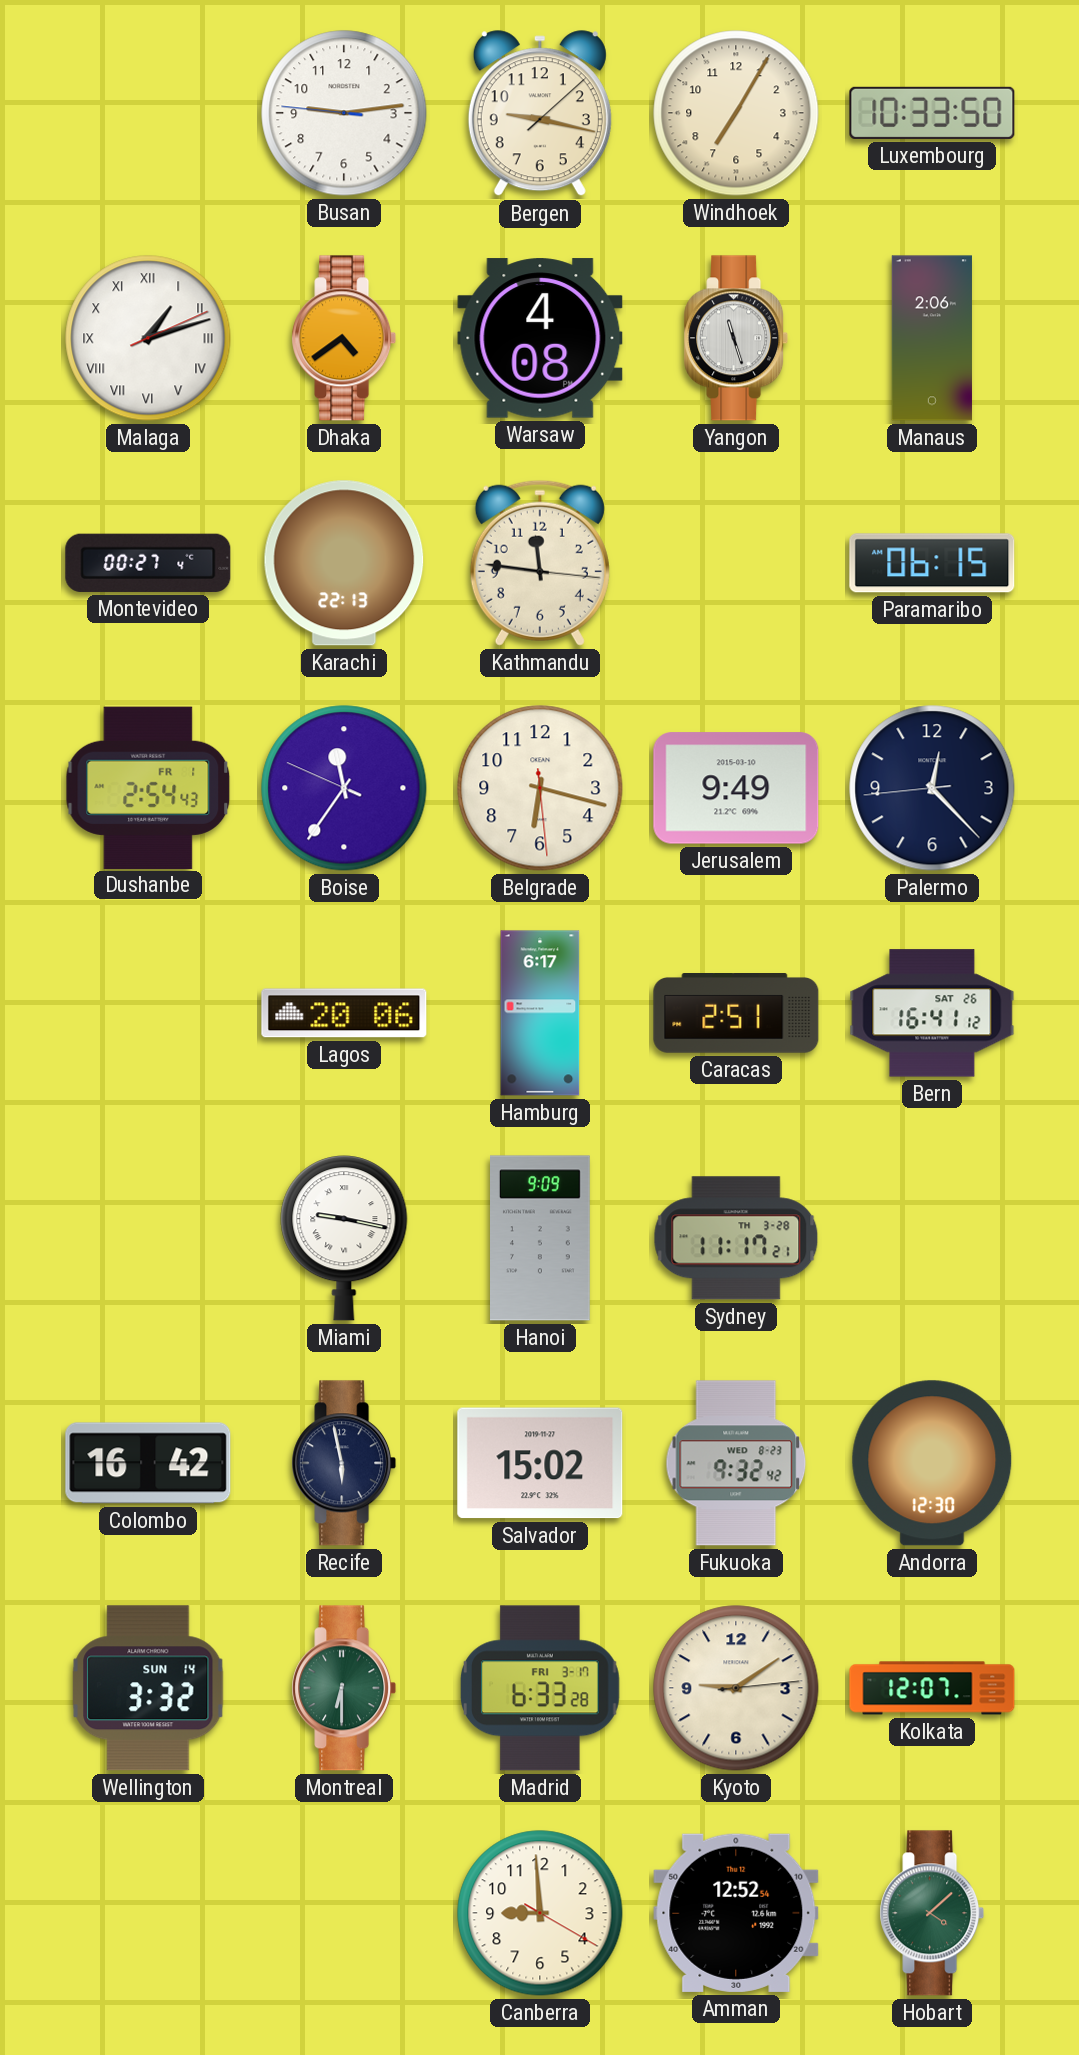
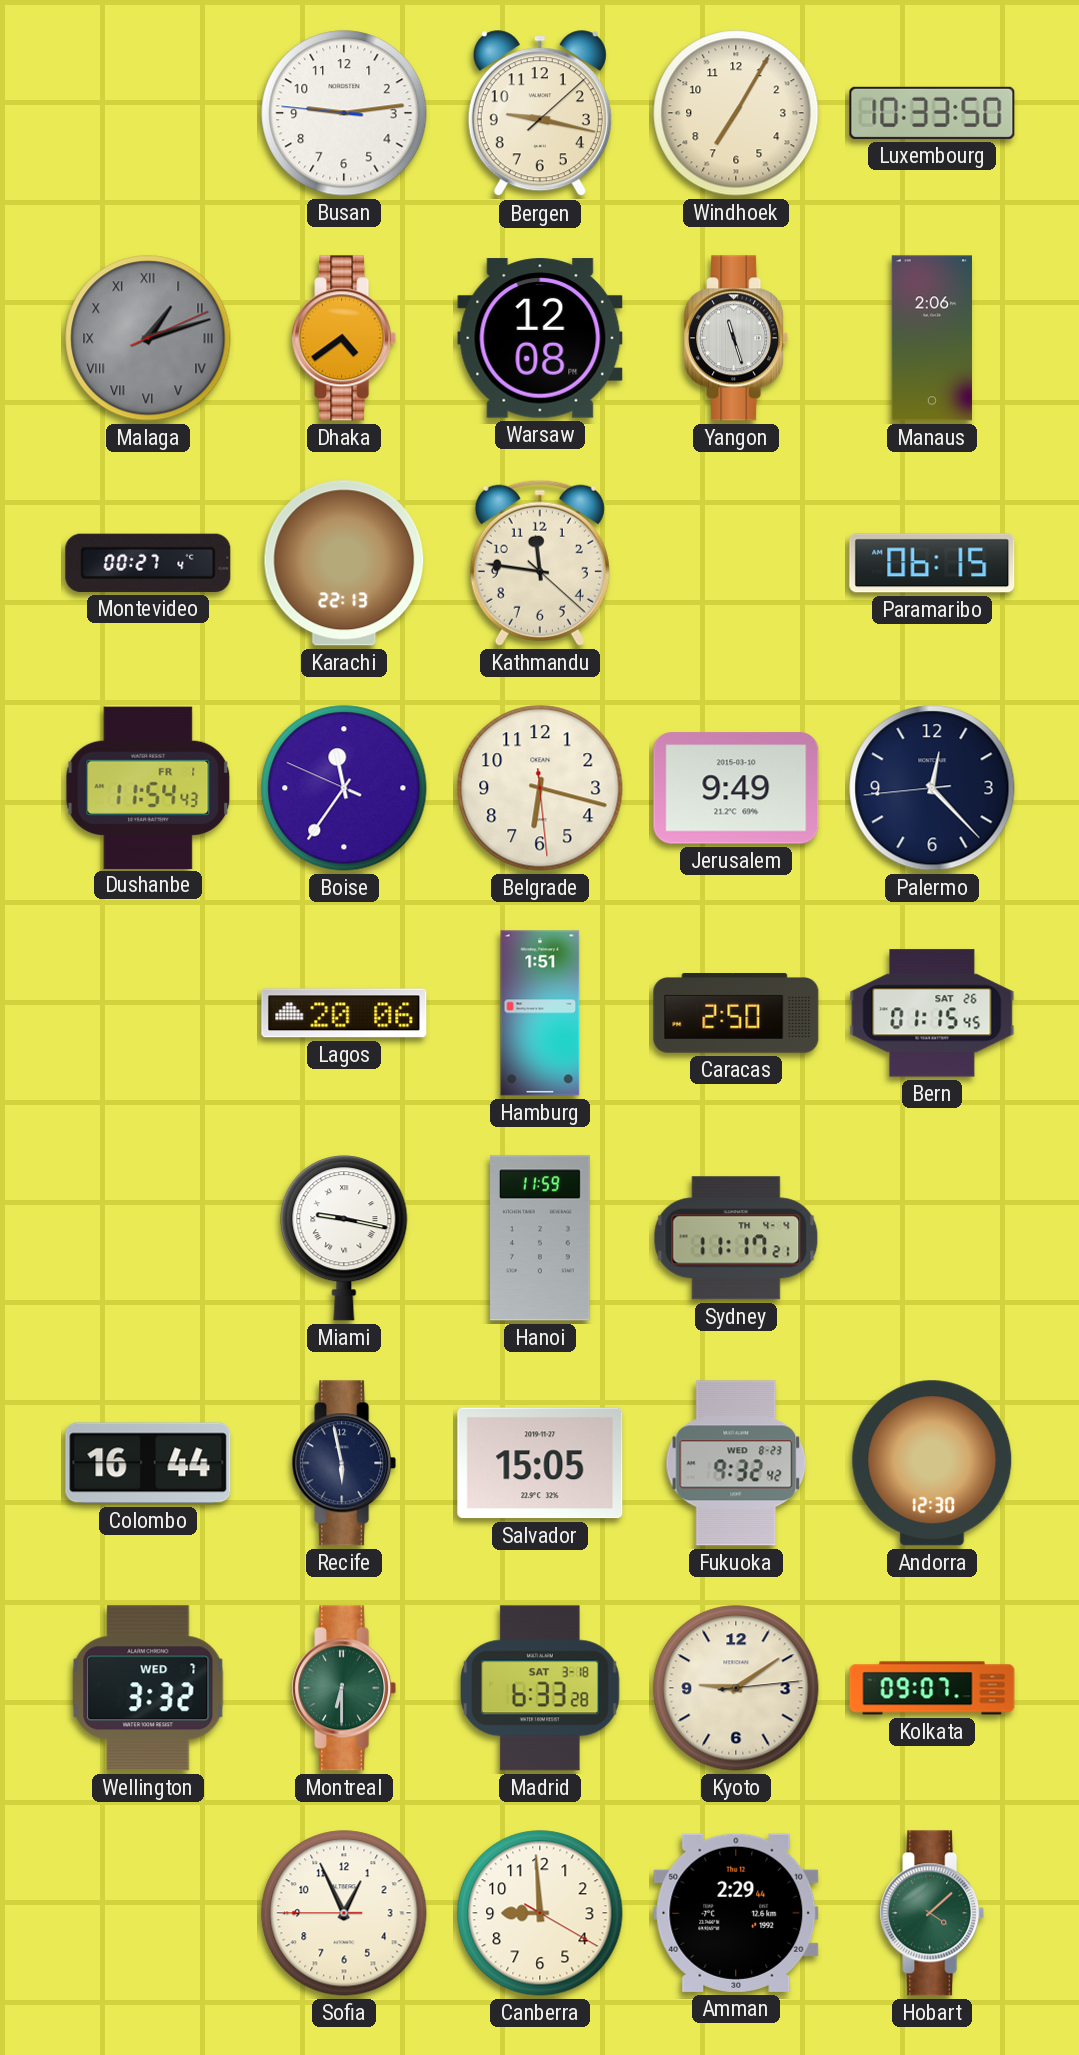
Malaga dial: white -> grey
Warsaw: 4:08 -> 12:08
Kathmandu: 11:46:16 -> 11:46:22
Dushanbe: 2:54 -> 11:54
Hamburg: 6:17 -> 1:51
Caracas: 2:51 -> 2:50
Bern: 16:41 -> 01:15
Hanoi: 9:09 -> 11:59
Sydney date: TH 3-28 -> TH 4-4
Colombo: 16:42 -> 16:44
Salvador: 15:02 -> 15:05
Wellington date: SUN 14 -> WED 7
Madrid date: FRI 3-17 -> SAT 3-18
Kolkata: 12:07 -> 09:07
Sofia: none -> 12:55
Amman: 12:52 -> 2:29
